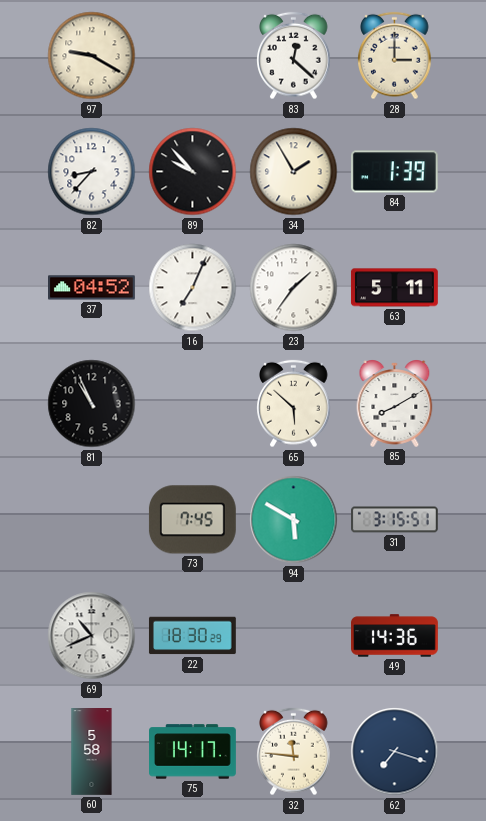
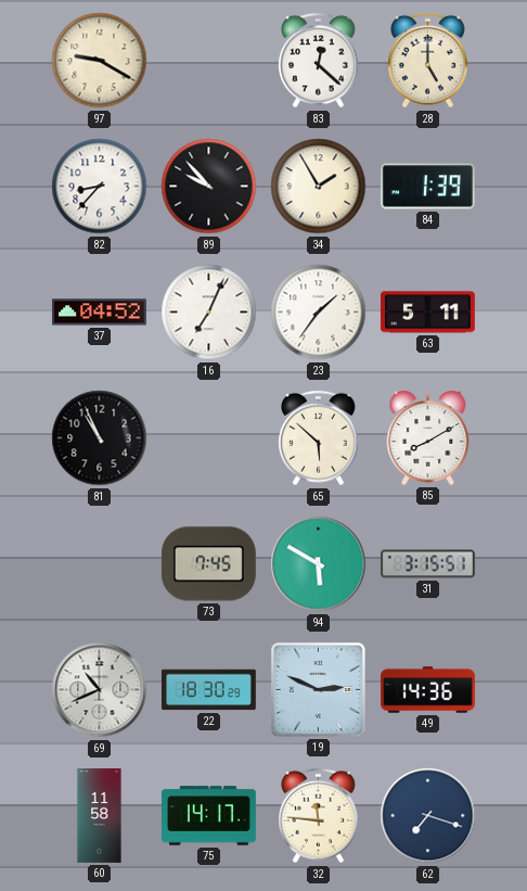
28: 3:00 -> 5:00
19: none -> 2:49
60: 5:58 -> 11:58
